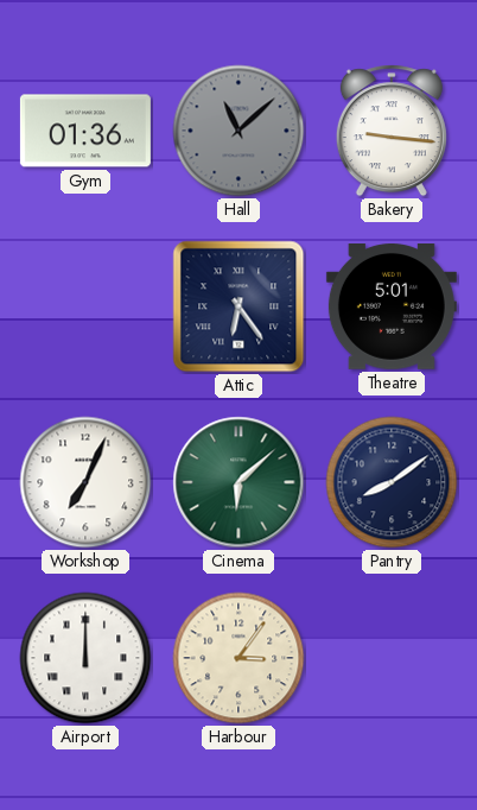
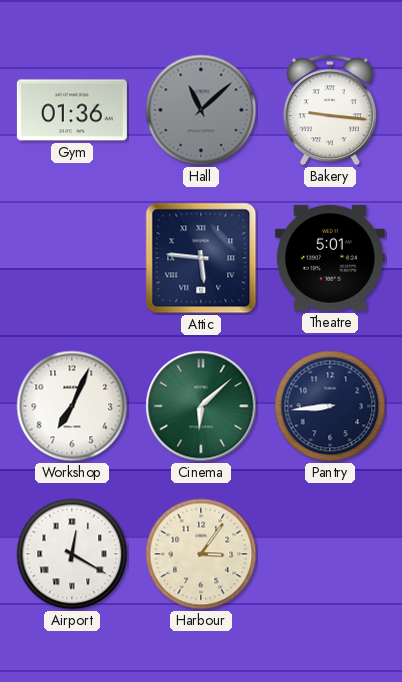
Attic: 6:24 -> 5:46
Pantry: 8:09 -> 8:44
Airport: 12:00 -> 12:20
